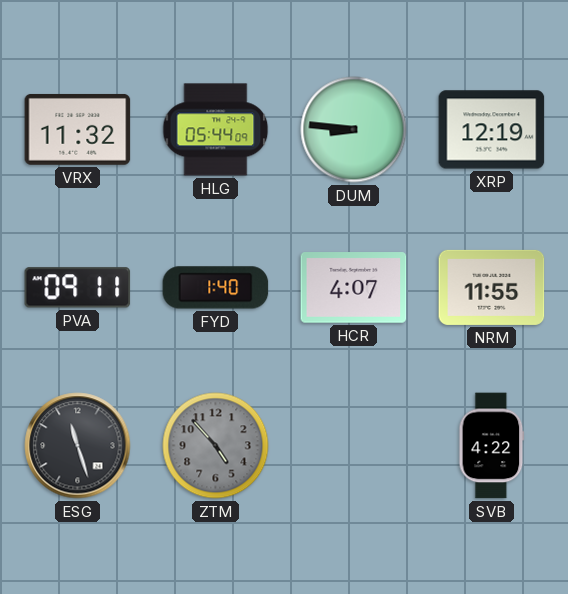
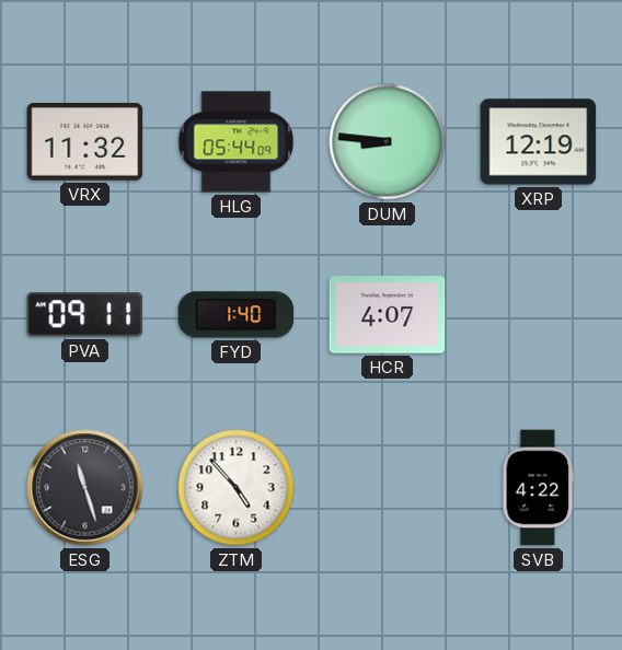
NRM: 11:55 -> none
ZTM dial: grey -> white
